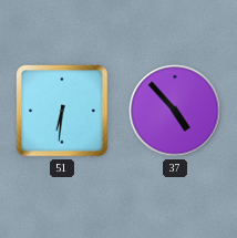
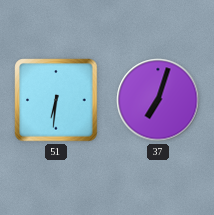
37: 4:53 -> 7:03
